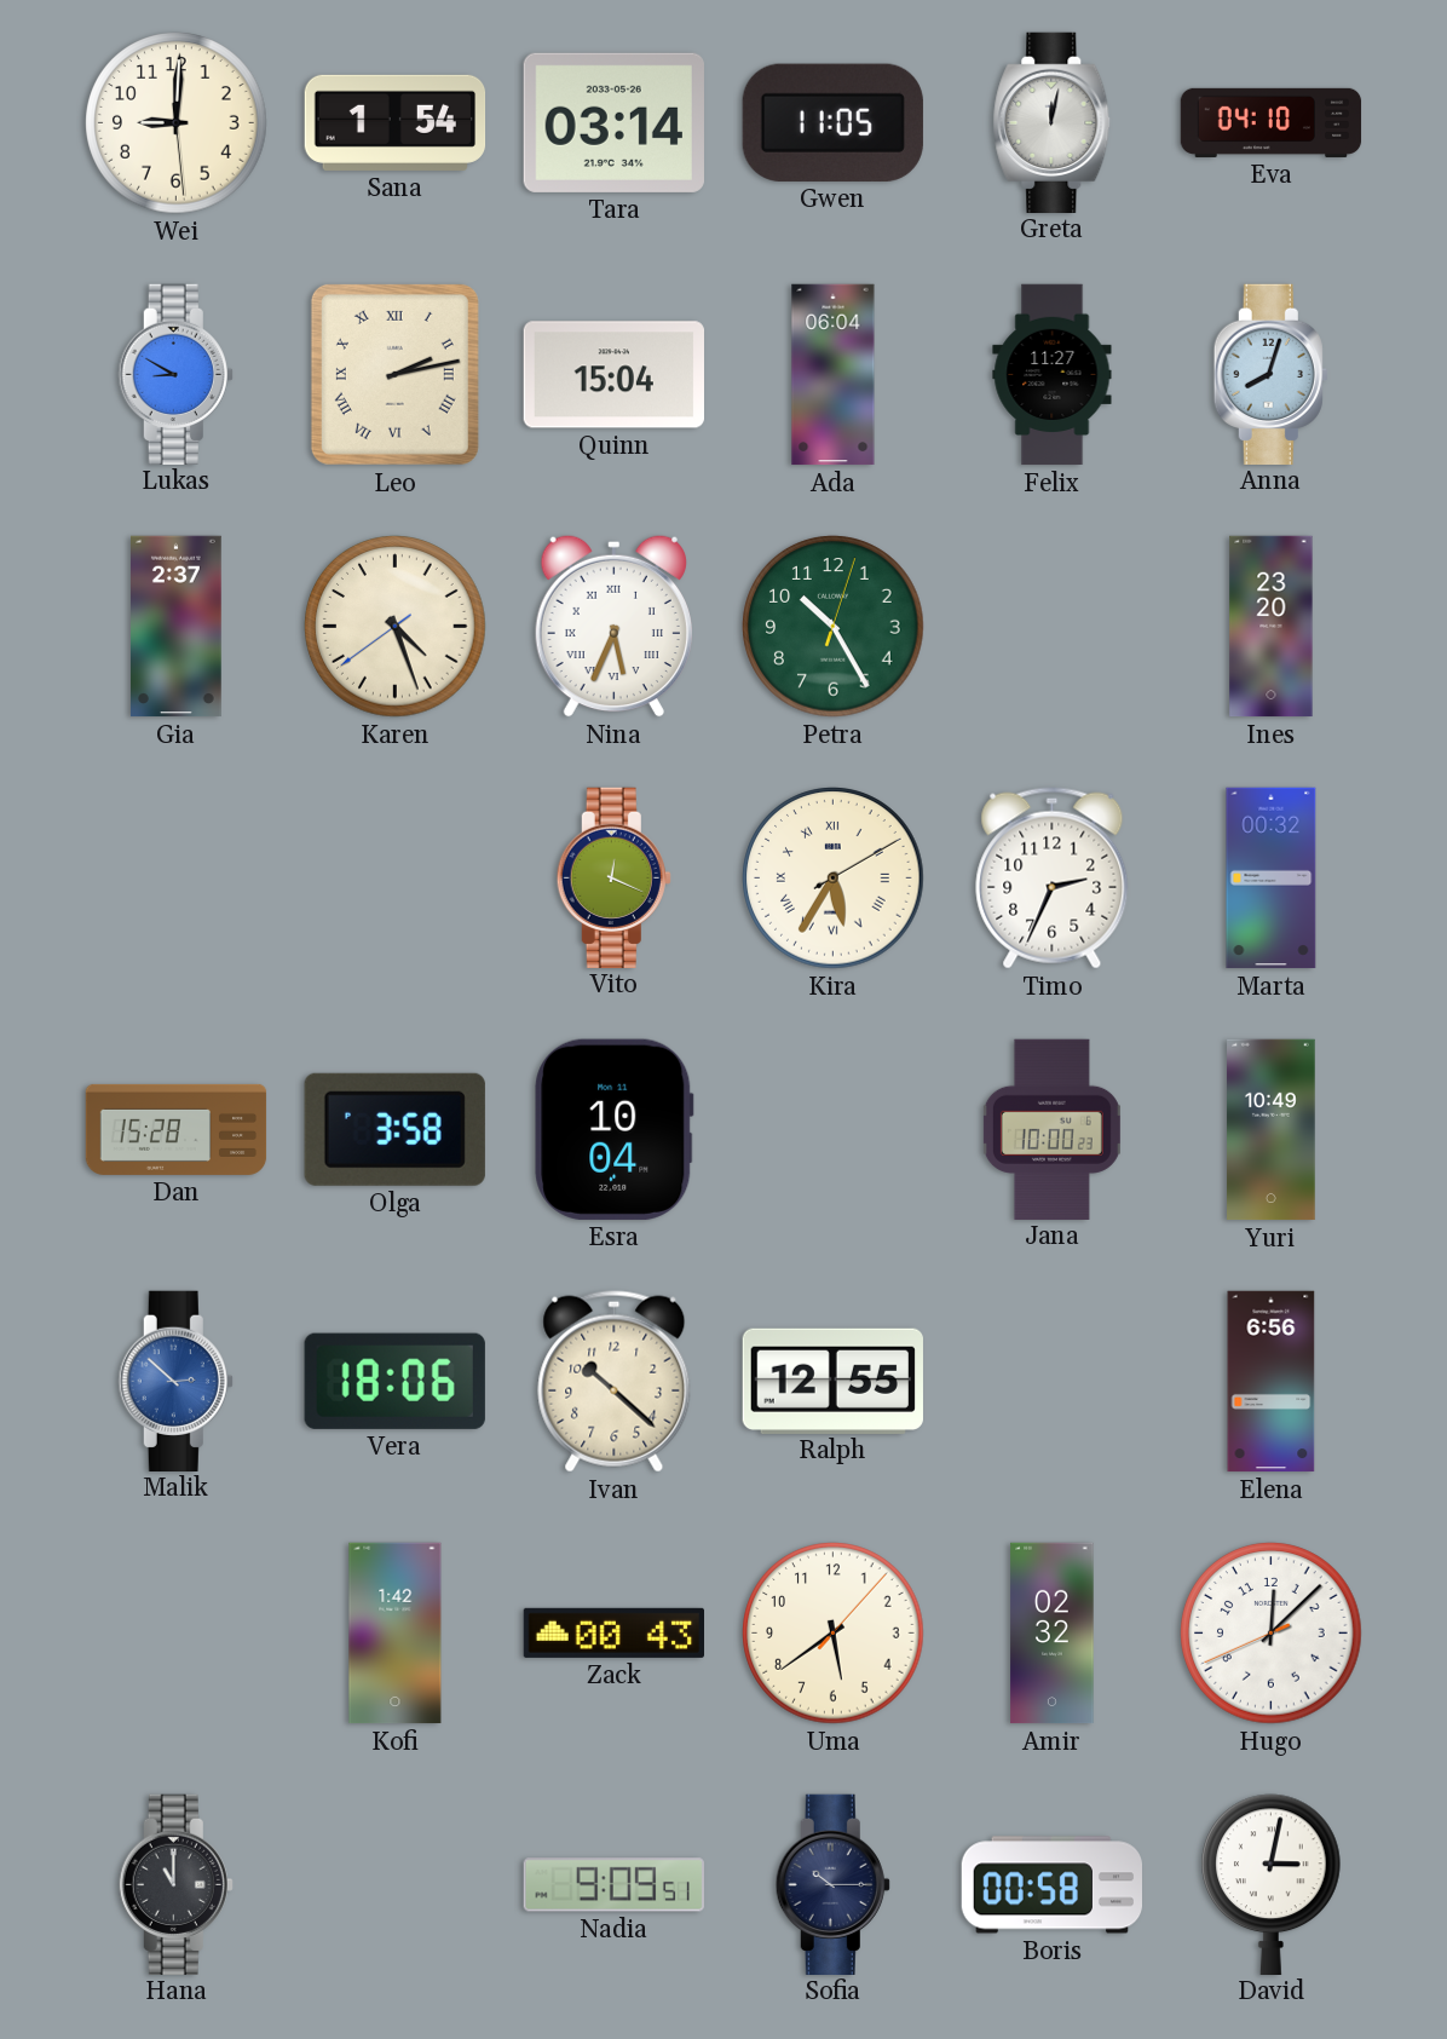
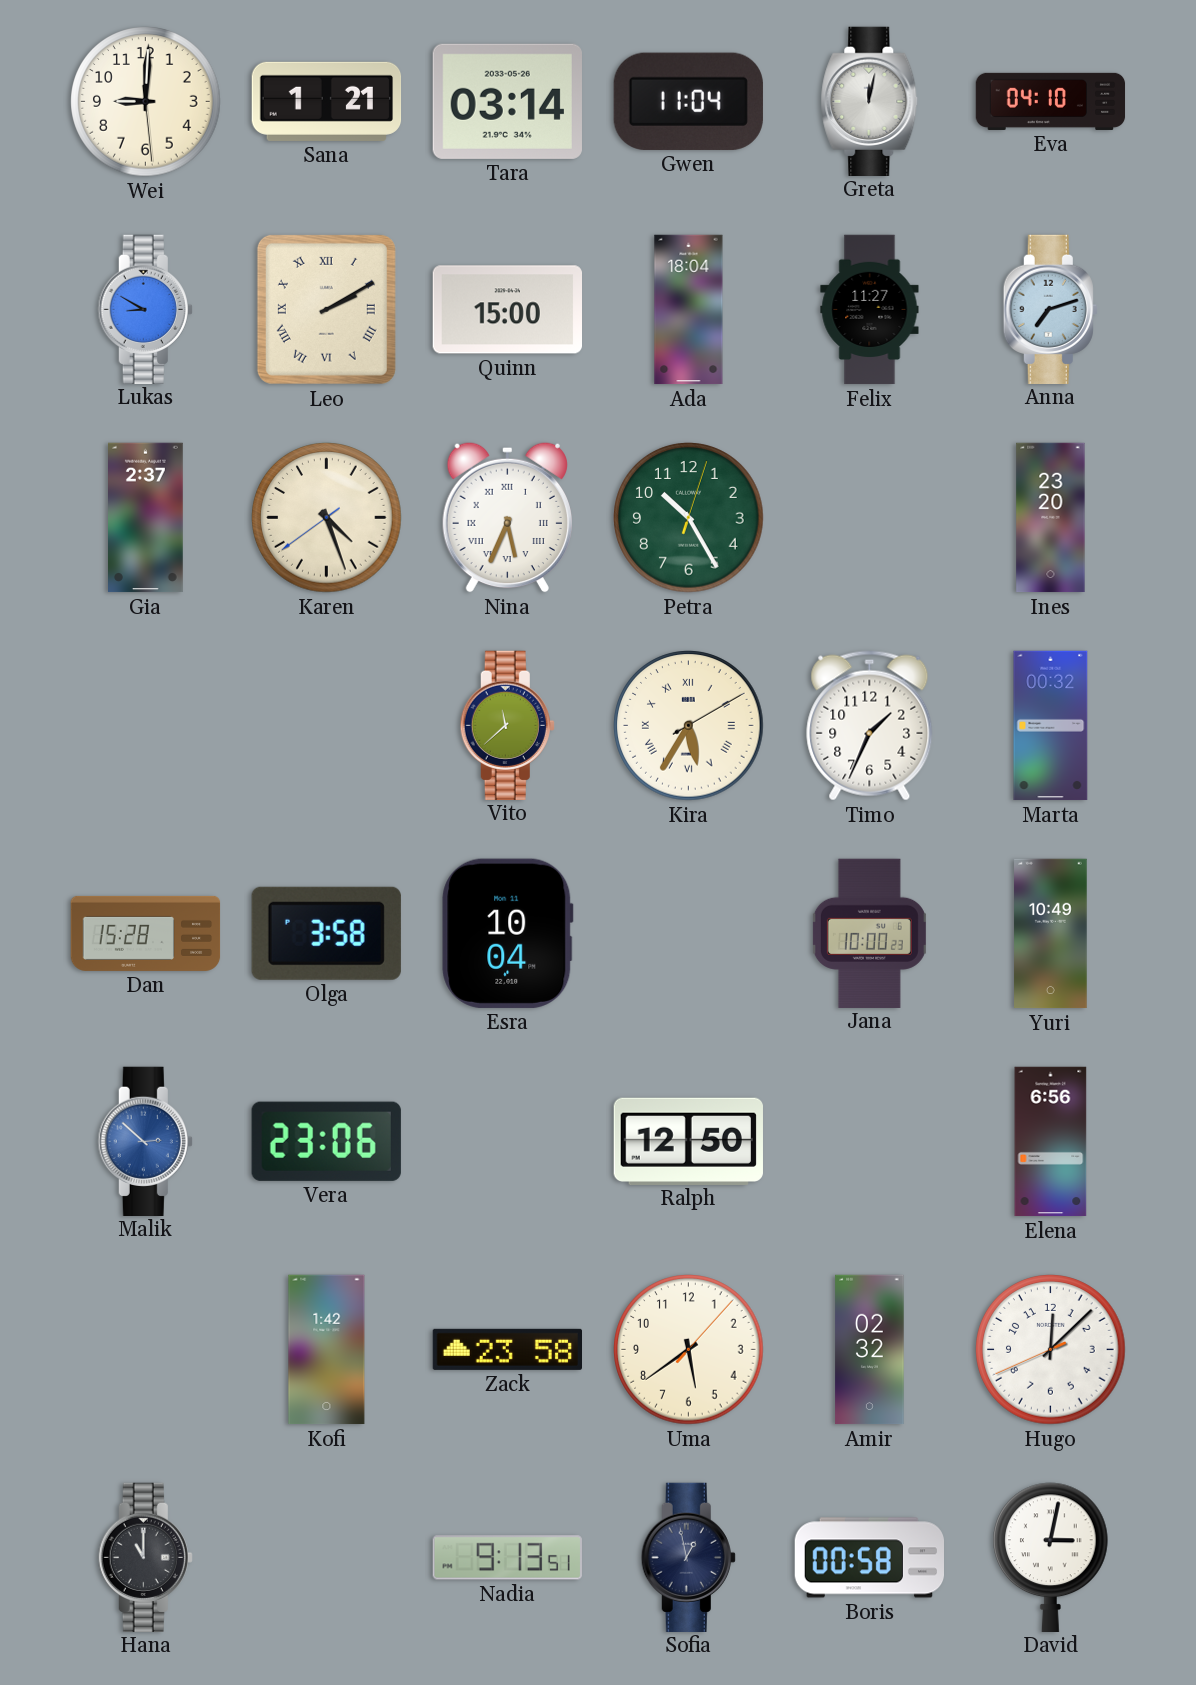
Sana: 1:54 -> 1:21
Gwen: 11:05 -> 11:04
Leo: 2:13 -> 2:10
Quinn: 15:04 -> 15:00
Ada: 06:04 -> 18:04
Anna: 8:03 -> 7:12
Vito: 12:19 -> 11:38
Timo: 2:34 -> 1:34
Vera: 18:06 -> 23:06
Ivan: 10:22 -> none
Ralph: 12:55 -> 12:50
Zack: 00:43 -> 23:58
Nadia: 9:09 -> 9:13
Sofia: 10:15 -> 12:58
